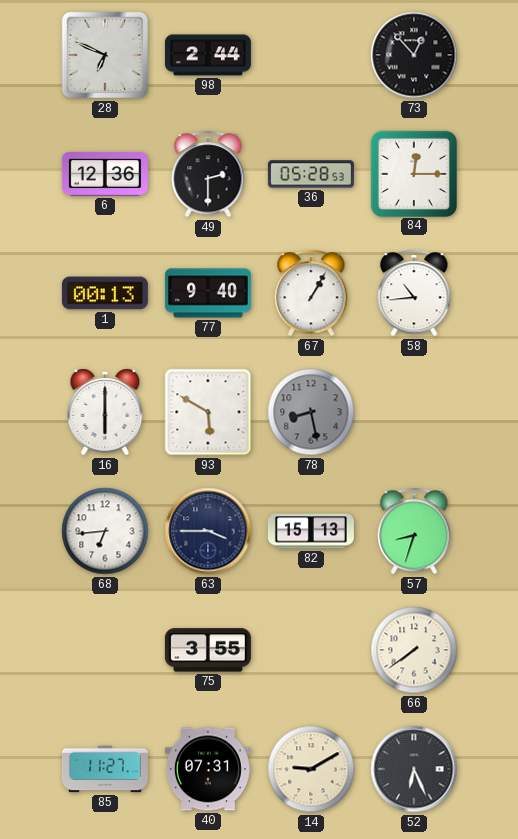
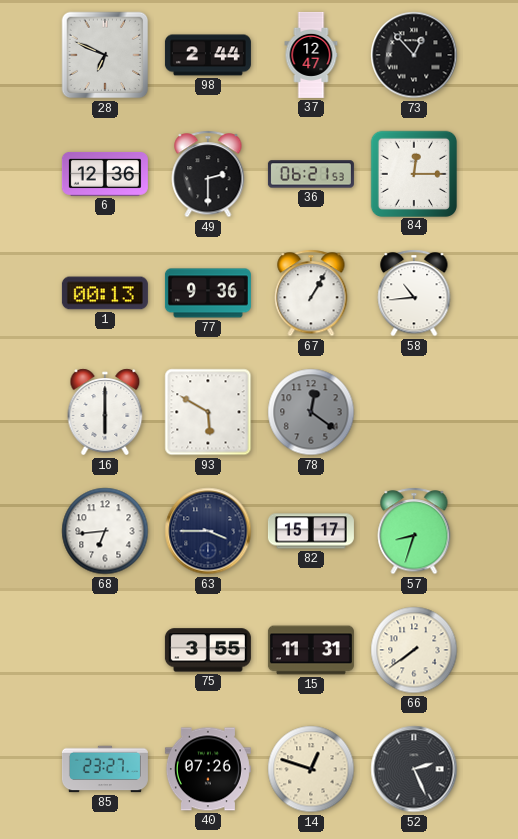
37: none -> 12:47
36: 05:28 -> 06:21
77: 9:40 -> 9:36
78: 8:28 -> 12:21
82: 15:13 -> 15:17
15: none -> 11:31
85: 11:27 -> 23:27
40: 07:31 -> 07:26
14: 9:10 -> 12:48
52: 6:26 -> 2:26
